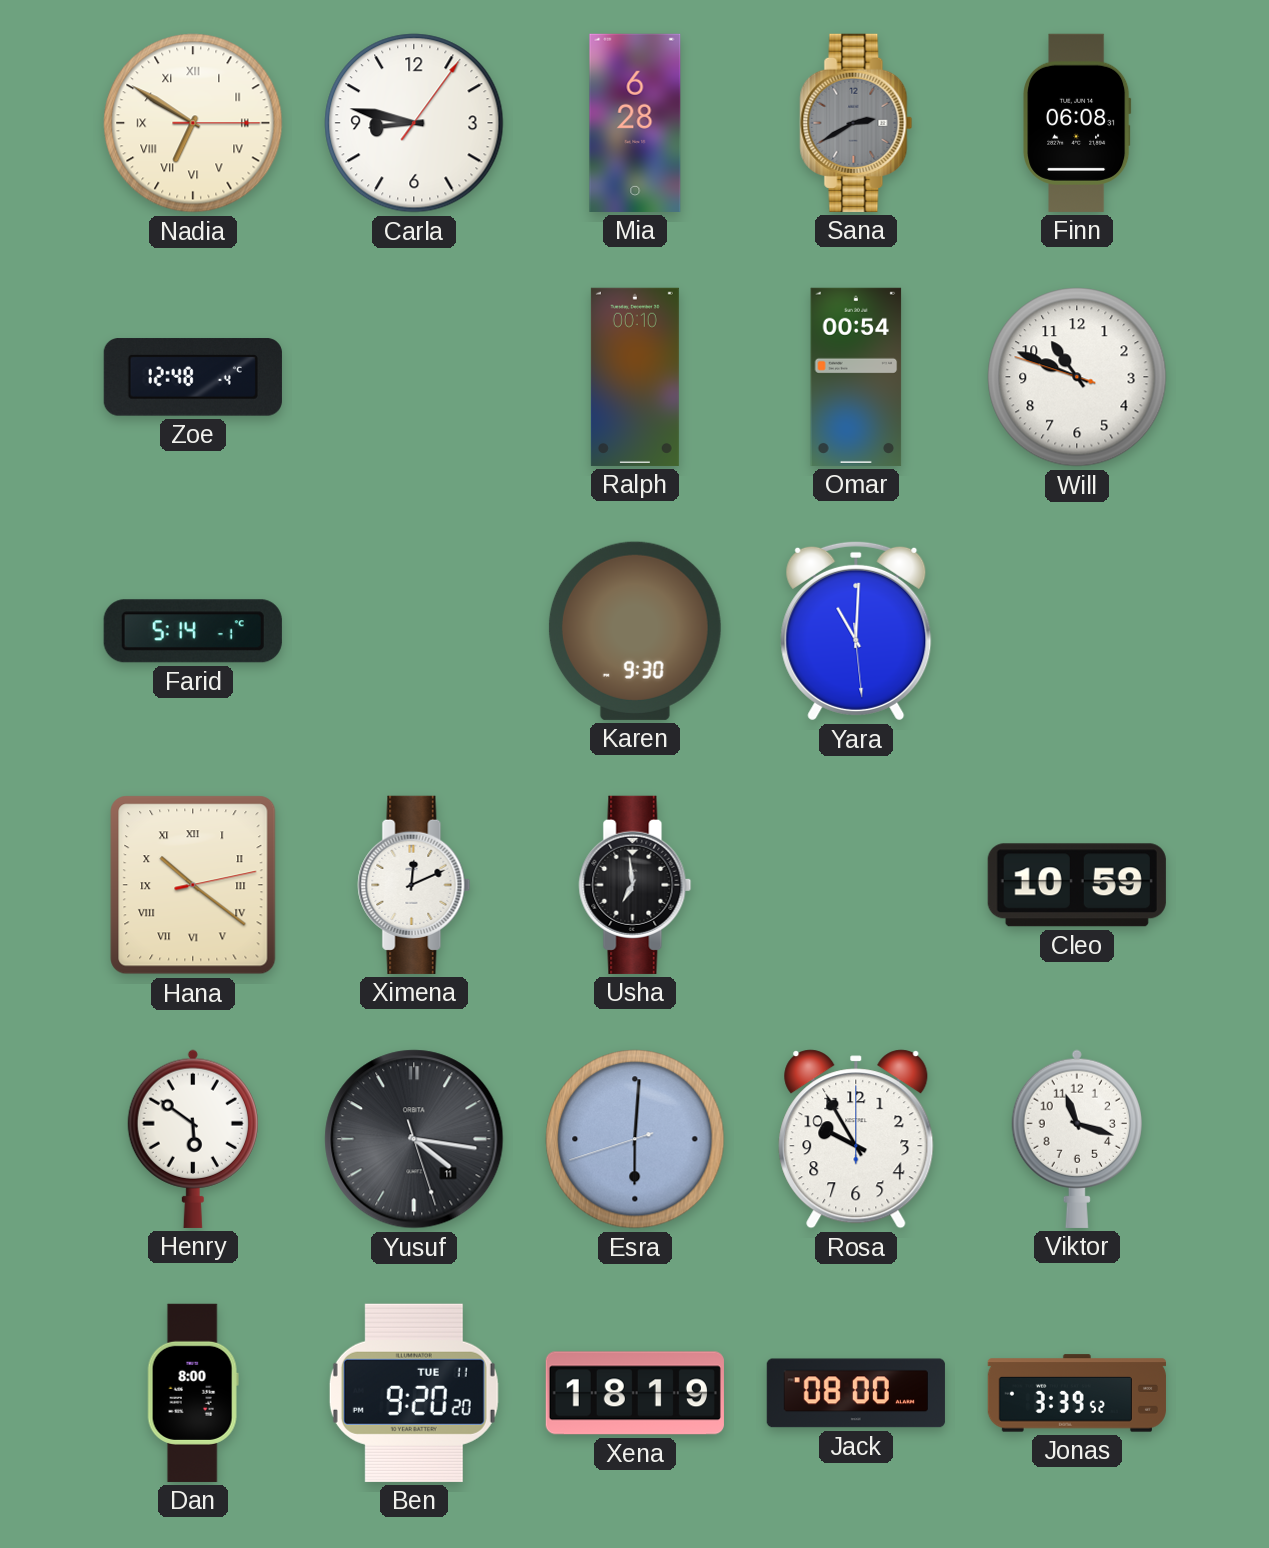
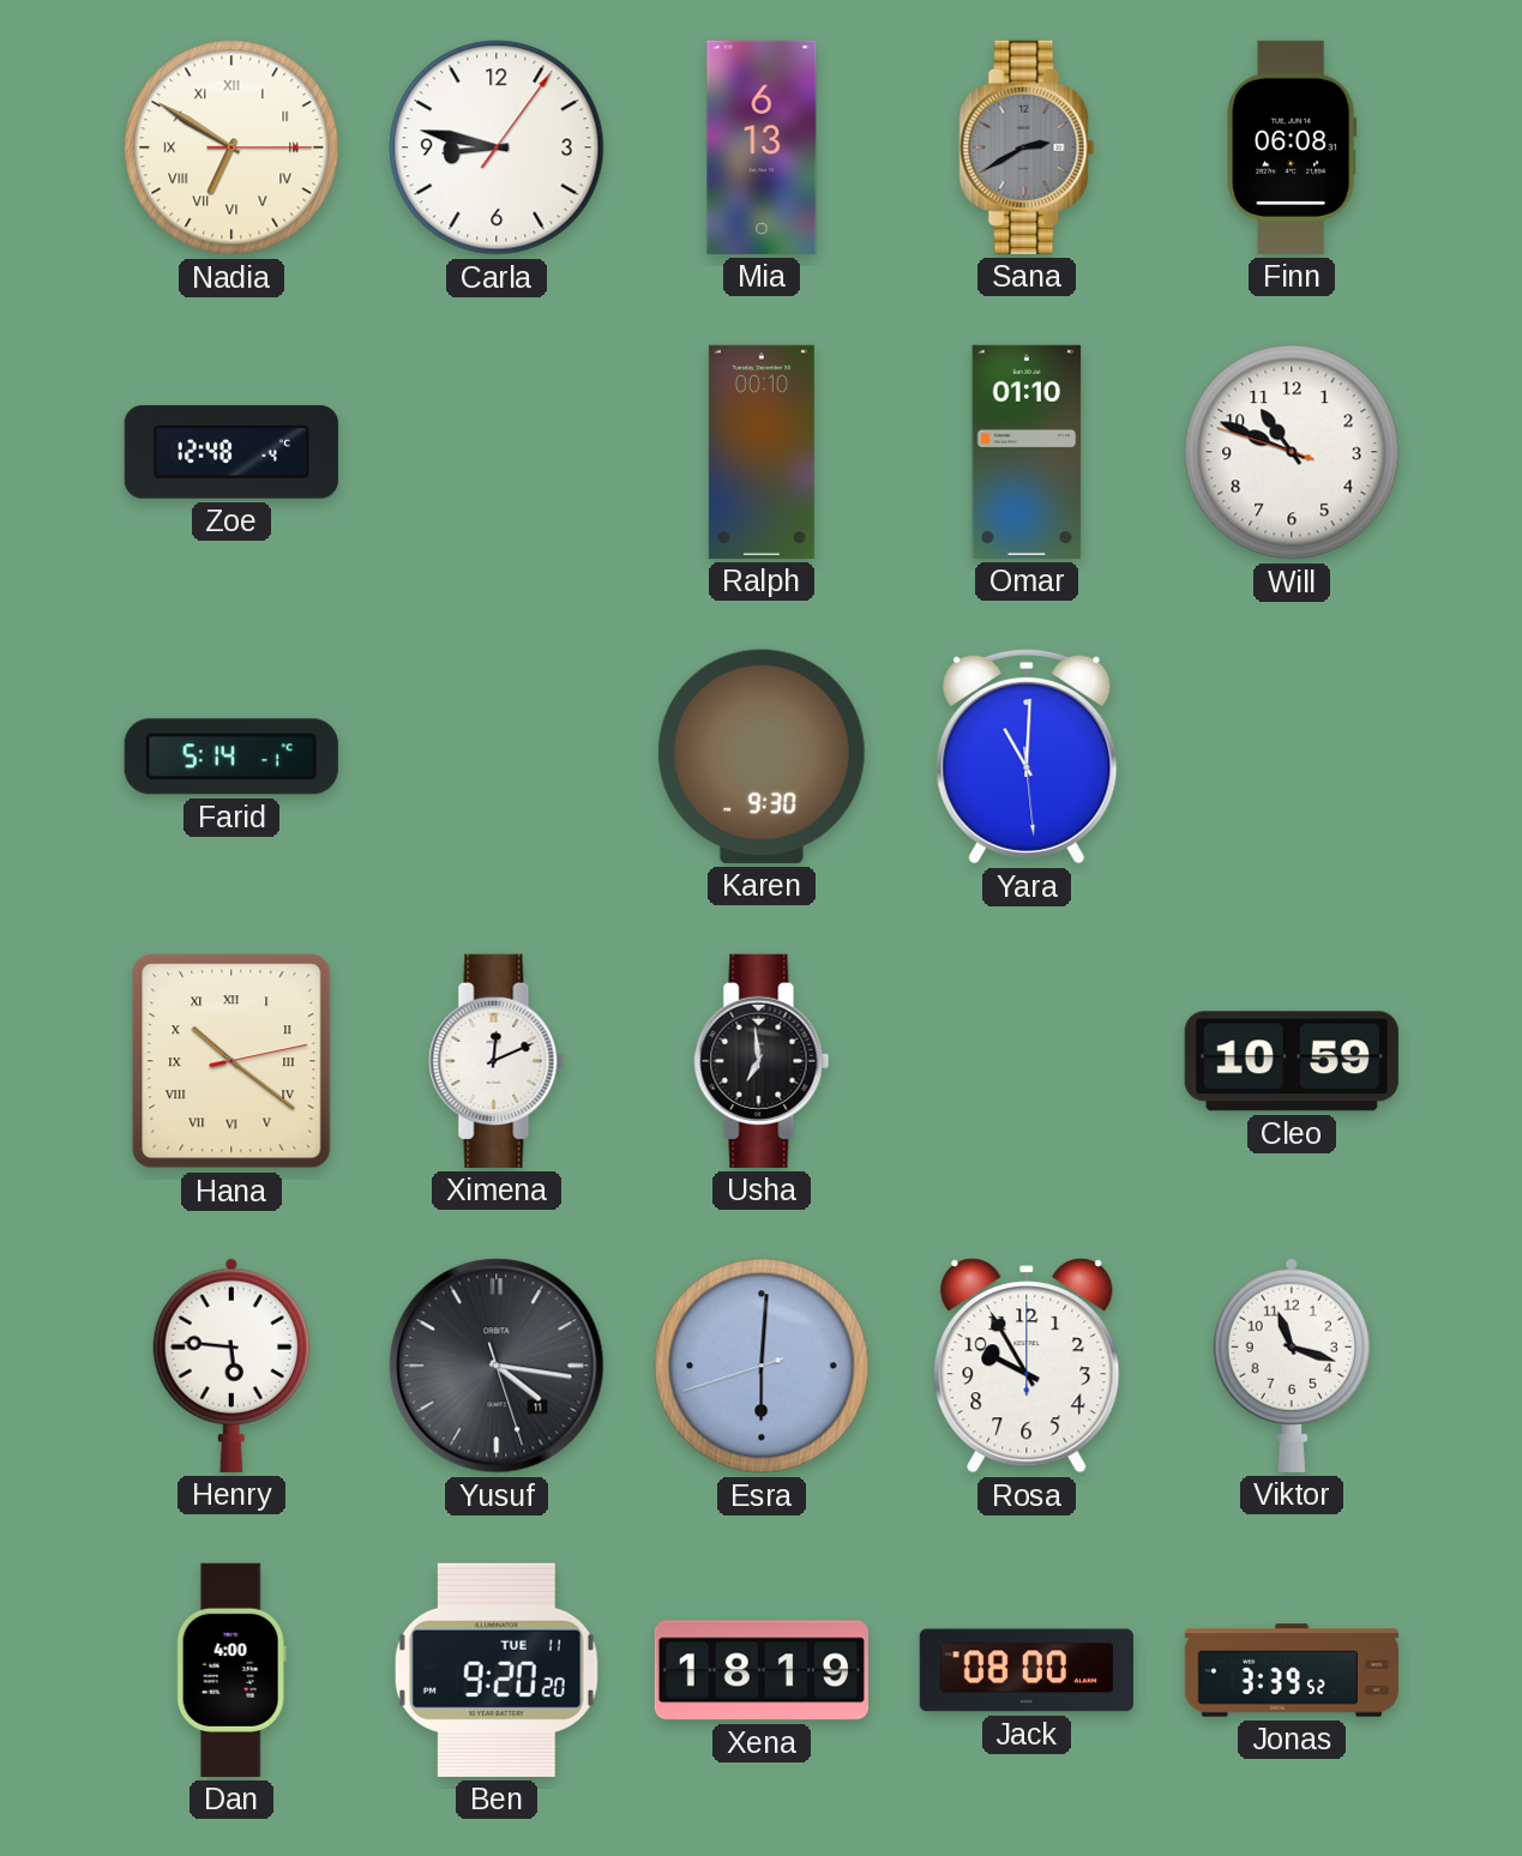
Mia: 6:28 -> 6:13
Omar: 00:54 -> 01:10
Henry: 5:51 -> 5:46
Dan: 8:00 -> 4:00
